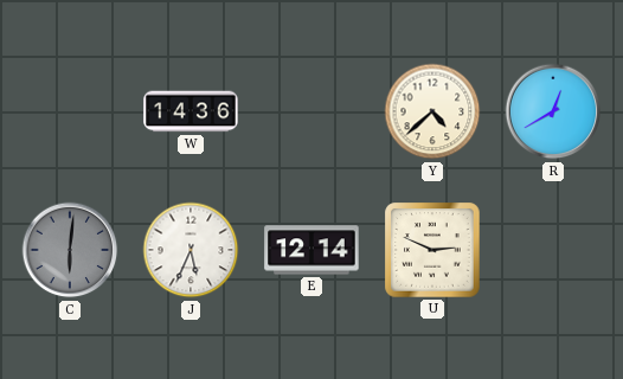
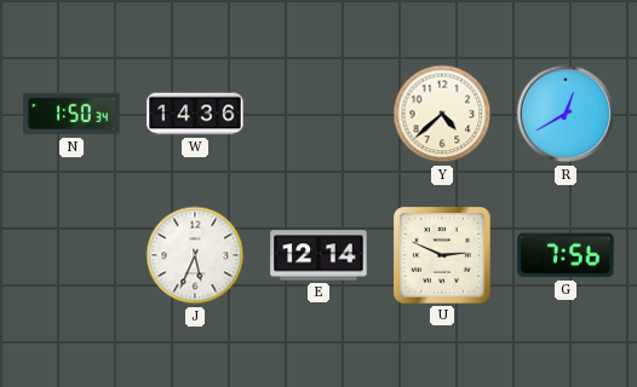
N: none -> 1:50
C: 6:01 -> none
G: none -> 7:56
